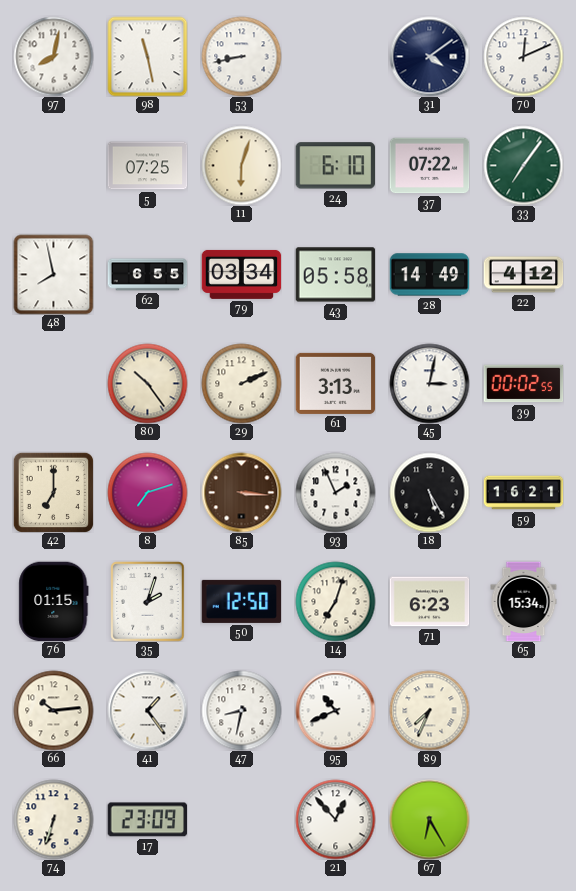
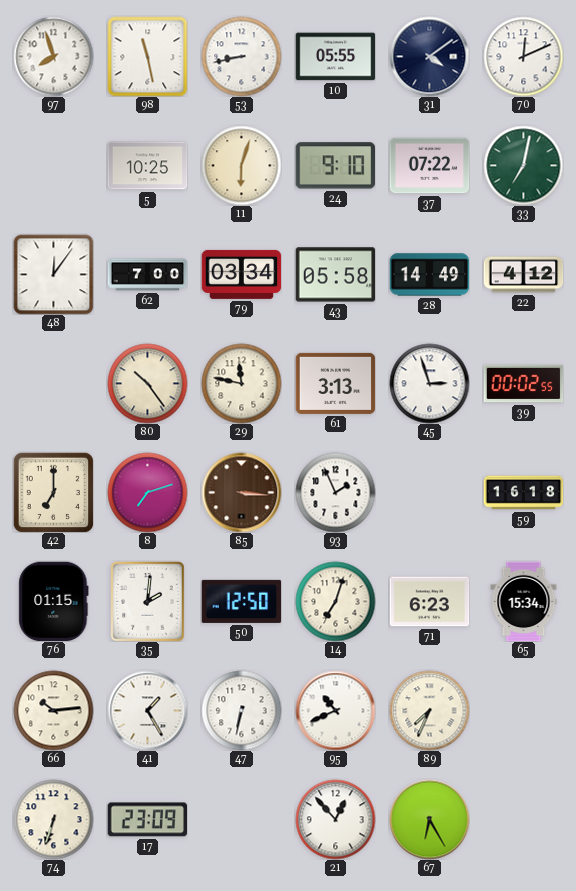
97: 8:02 -> 7:57
10: none -> 05:55
5: 07:25 -> 10:25
24: 6:10 -> 9:10
33: 7:06 -> 7:02
48: 7:58 -> 12:06
62: 6:55 -> 7:00
29: 2:11 -> 11:47
45: 3:02 -> 2:57
18: 5:25 -> none
59: 16:21 -> 16:18
35: 2:03 -> 2:01
41: 1:24 -> 1:25
47: 8:32 -> 6:32
